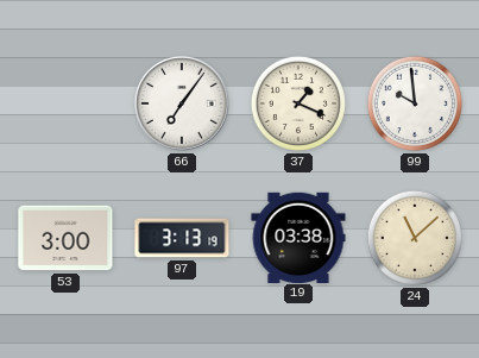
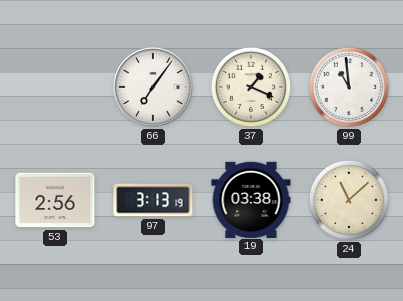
99: 9:59 -> 10:59
53: 3:00 -> 2:56
